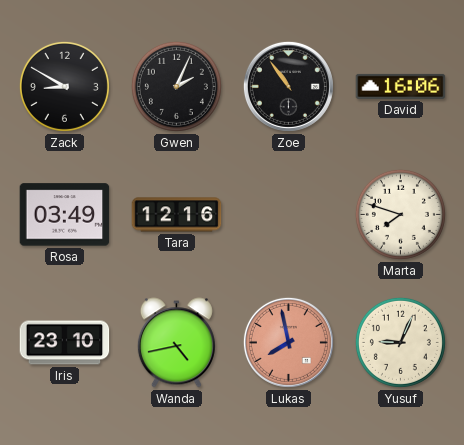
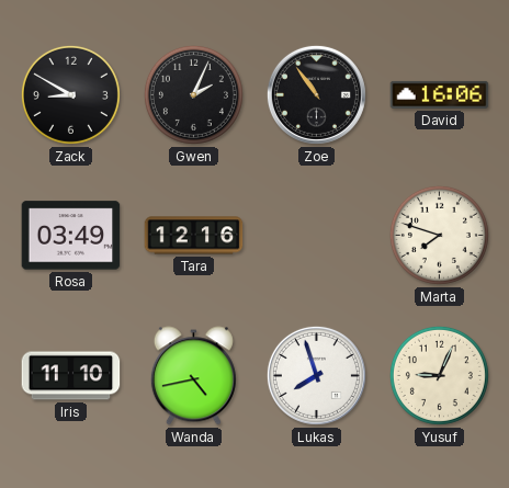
Iris: 23:10 -> 11:10
Lukas: 7:58 -> 7:57
Lukas dial: salmon -> white
